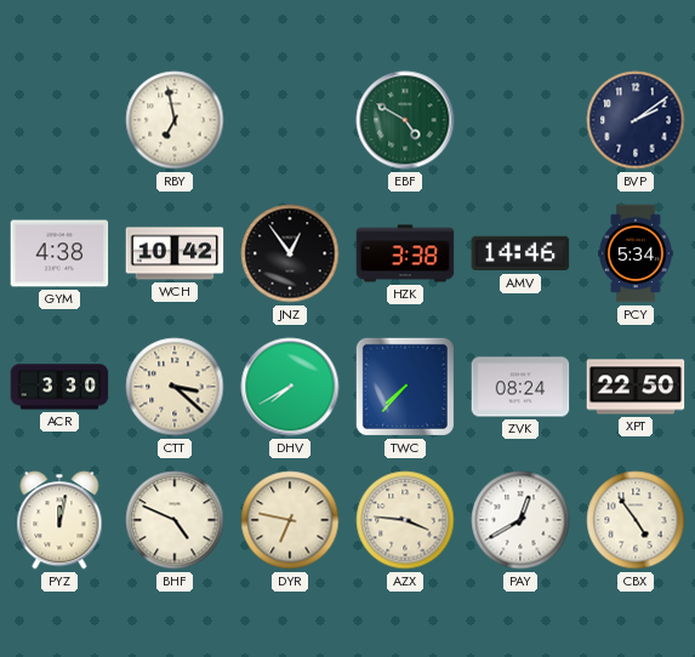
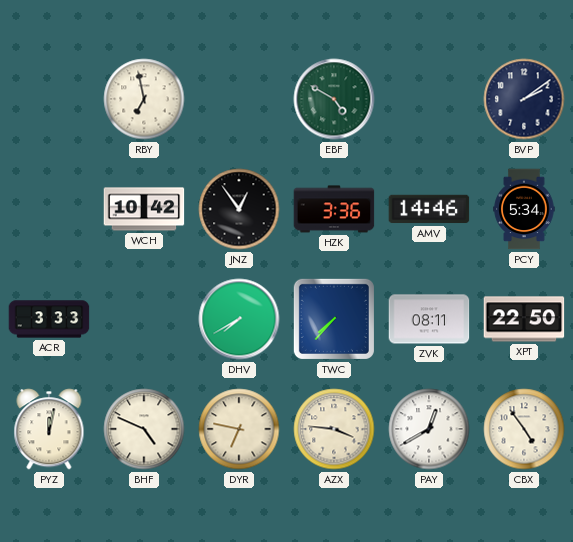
GYM: 4:38 -> none
HZK: 3:38 -> 3:36
ACR: 3:30 -> 3:33
CTT: 3:22 -> none
ZVK: 08:24 -> 08:11
